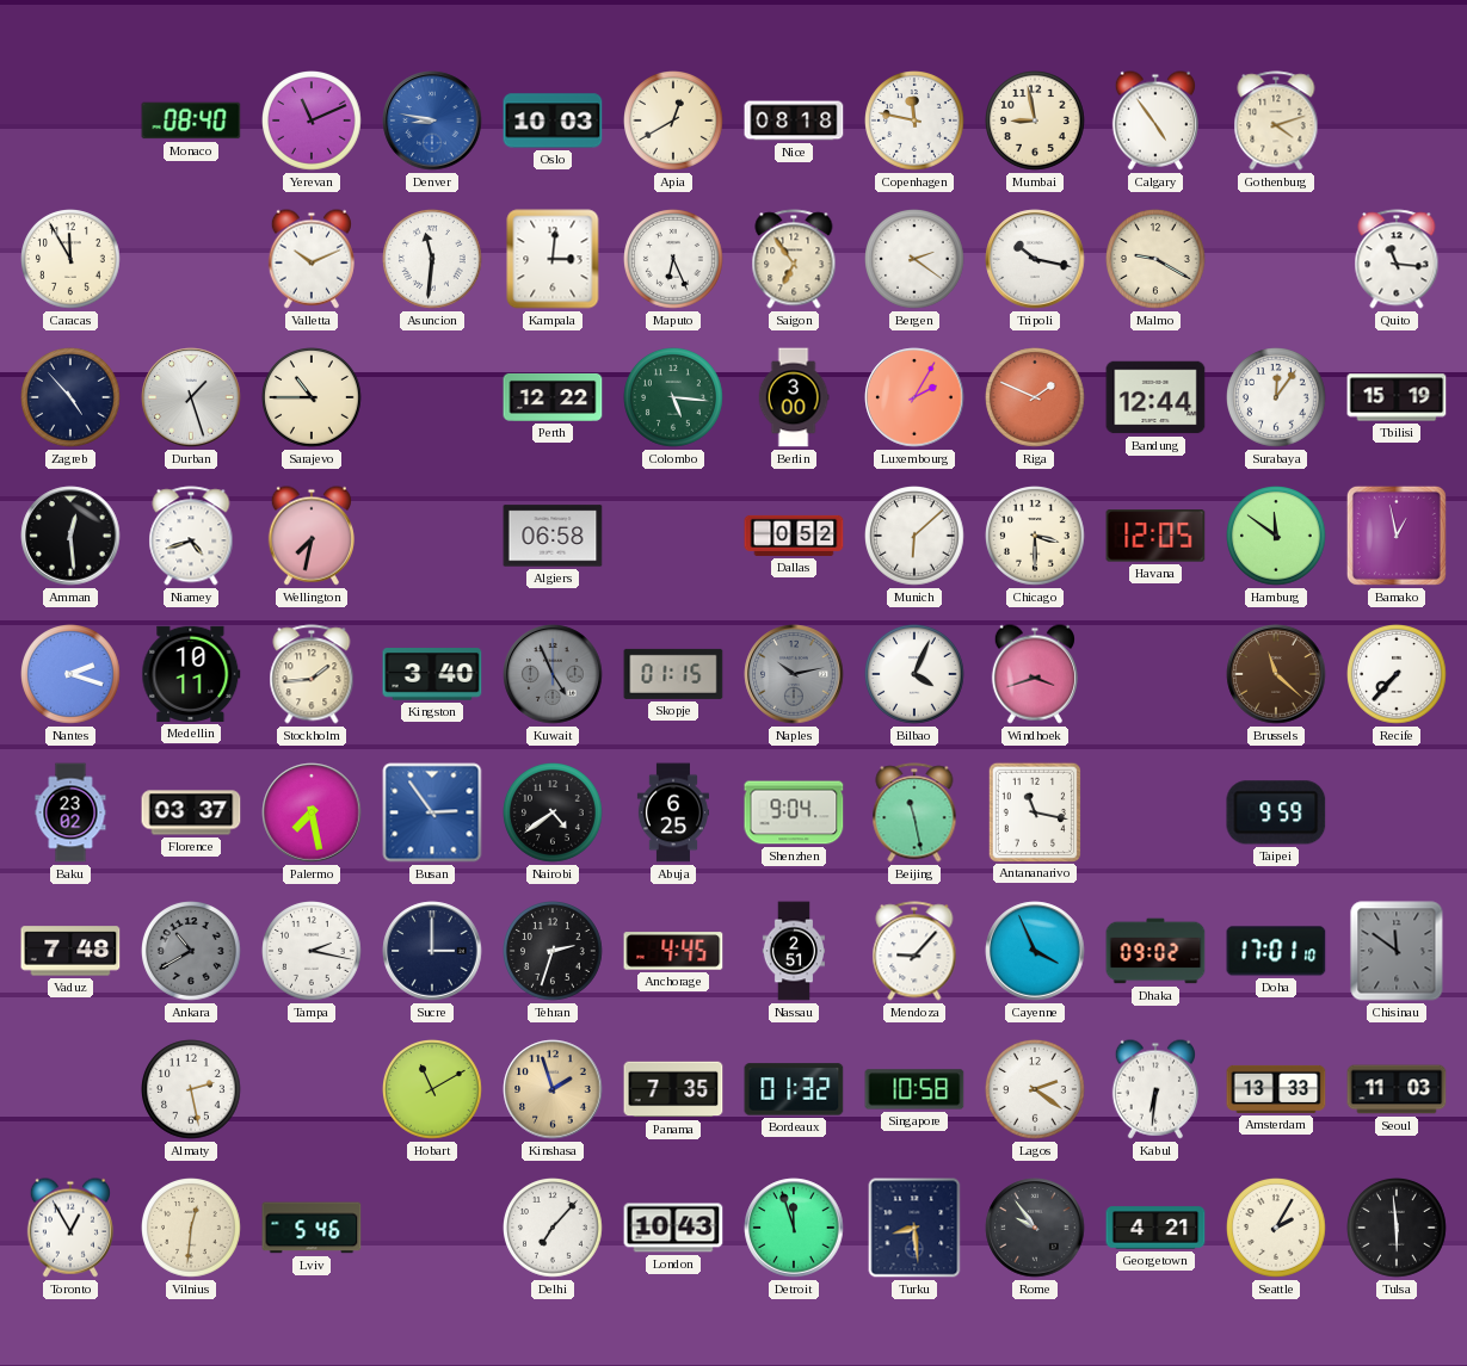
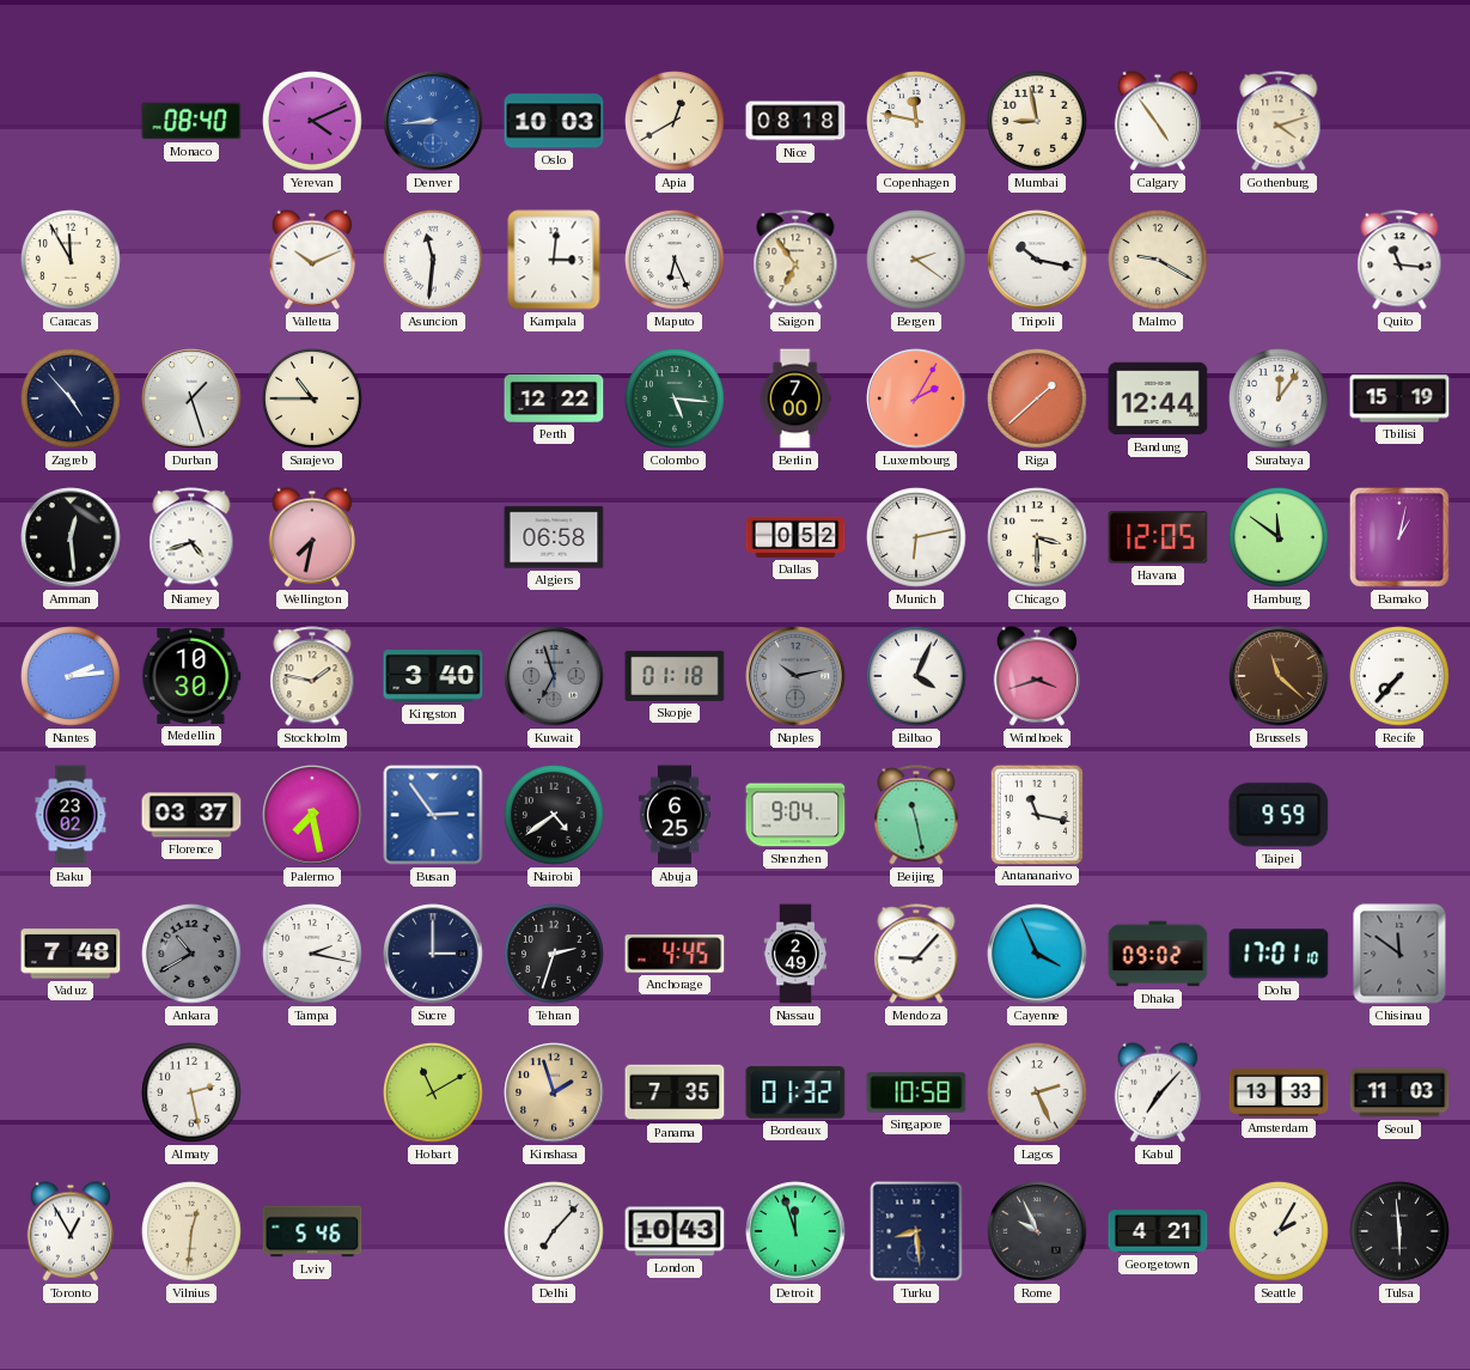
Yerevan: 11:11 -> 4:11
Denver: 8:47 -> 8:44
Berlin: 3:00 -> 7:00
Riga: 1:49 -> 1:38
Munich: 6:08 -> 6:13
Bamako: 12:58 -> 1:02
Nantes: 2:18 -> 2:14
Medellin: 10:11 -> 10:30
Stockholm: 1:44 -> 1:47
Kuwait: 4:56 -> 6:57
Skopje: 01:15 -> 01:18
Nassau: 2:51 -> 2:49
Lagos: 2:21 -> 2:26
Kabul: 6:31 -> 7:07
Rome: 9:54 -> 9:56
